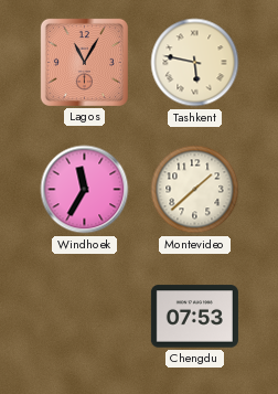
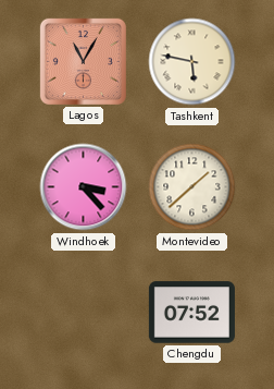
Windhoek: 11:35 -> 3:23
Chengdu: 07:53 -> 07:52
